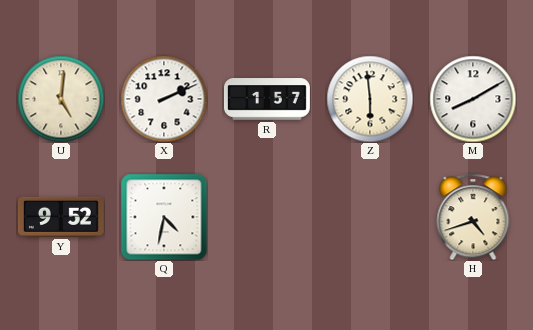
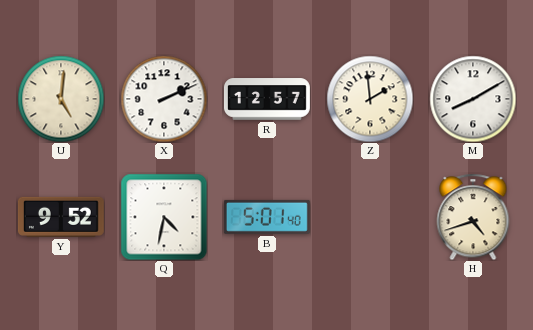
R: 1:57 -> 12:57
Z: 5:59 -> 1:59
B: none -> 5:01
